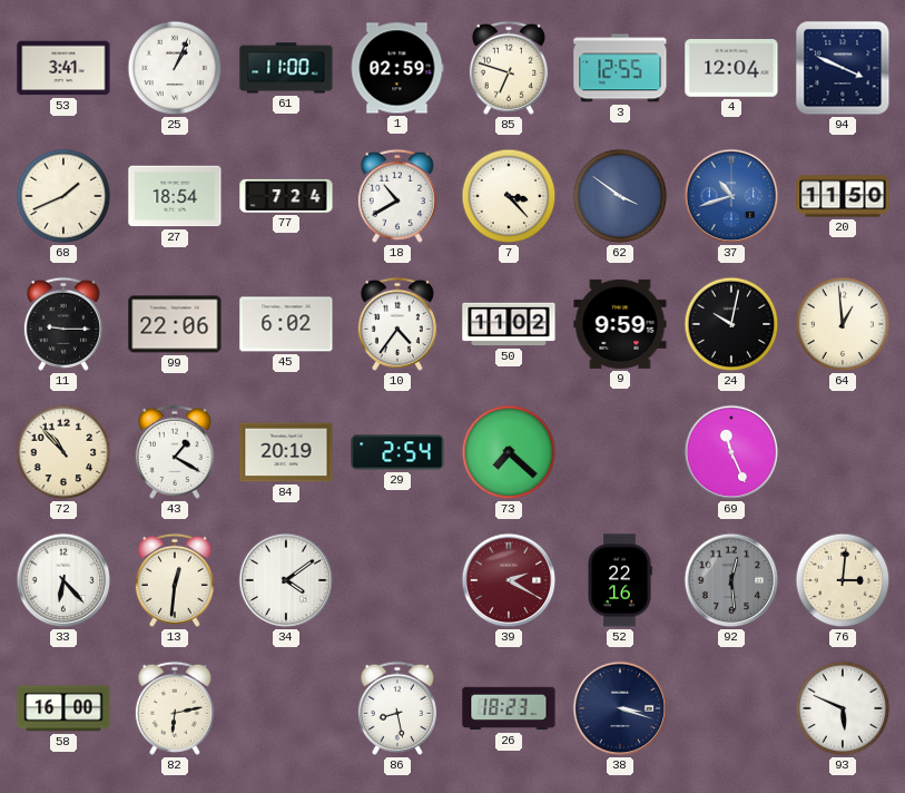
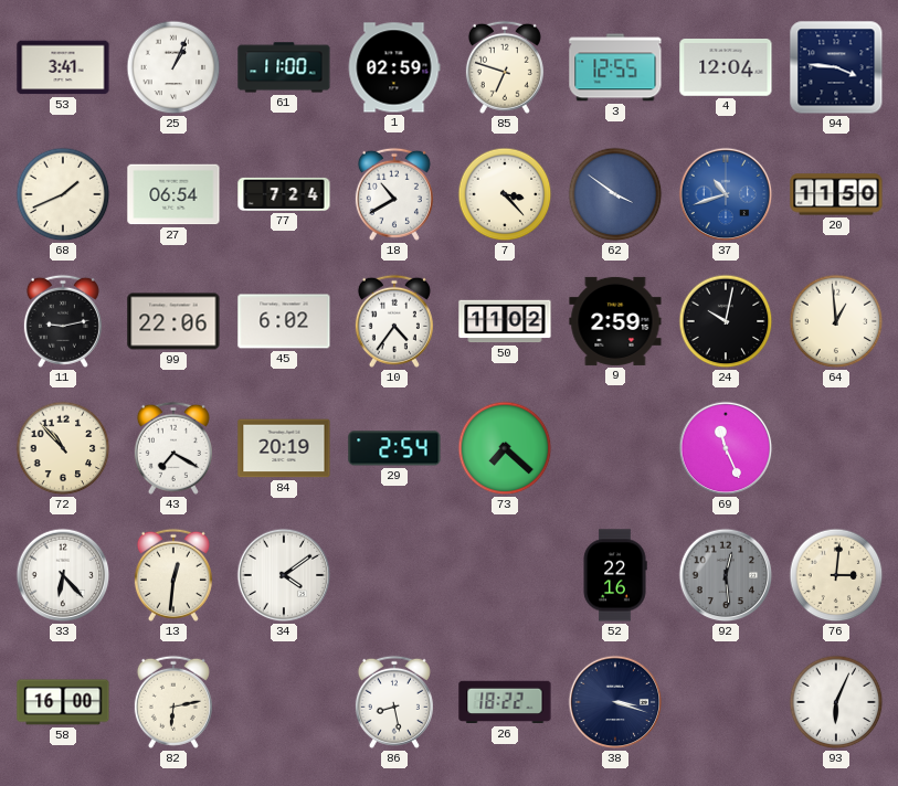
94: 3:49 -> 3:46
27: 18:54 -> 06:54
11: 9:15 -> 9:13
9: 9:59 -> 2:59
43: 1:20 -> 7:20
39: 2:20 -> none
26: 18:23 -> 18:22
93: 5:49 -> 6:04
